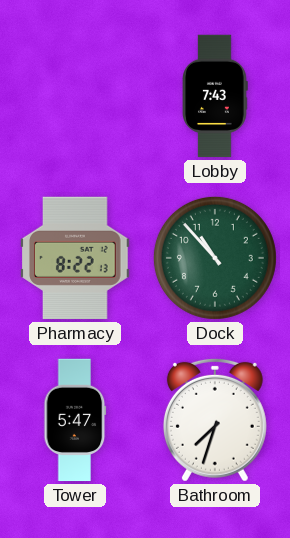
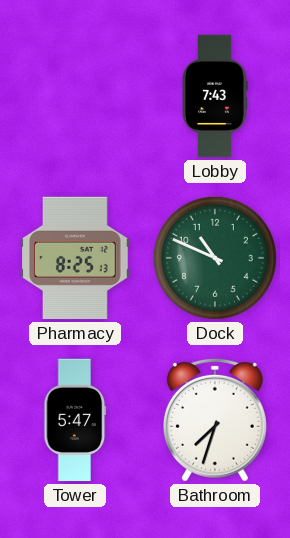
Pharmacy: 8:22 -> 8:25
Dock: 10:53 -> 10:49
